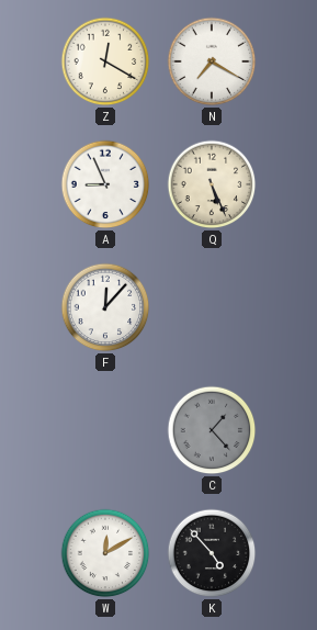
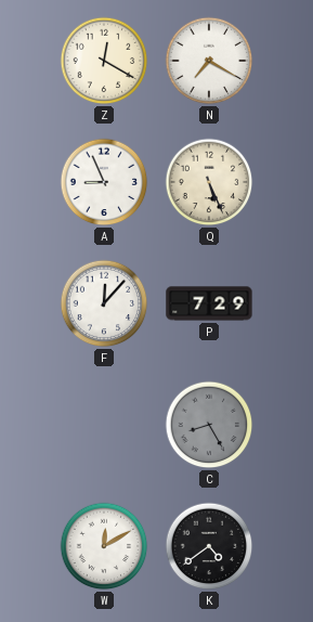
P: none -> 7:29
C: 1:23 -> 8:25
K: 4:53 -> 4:39
